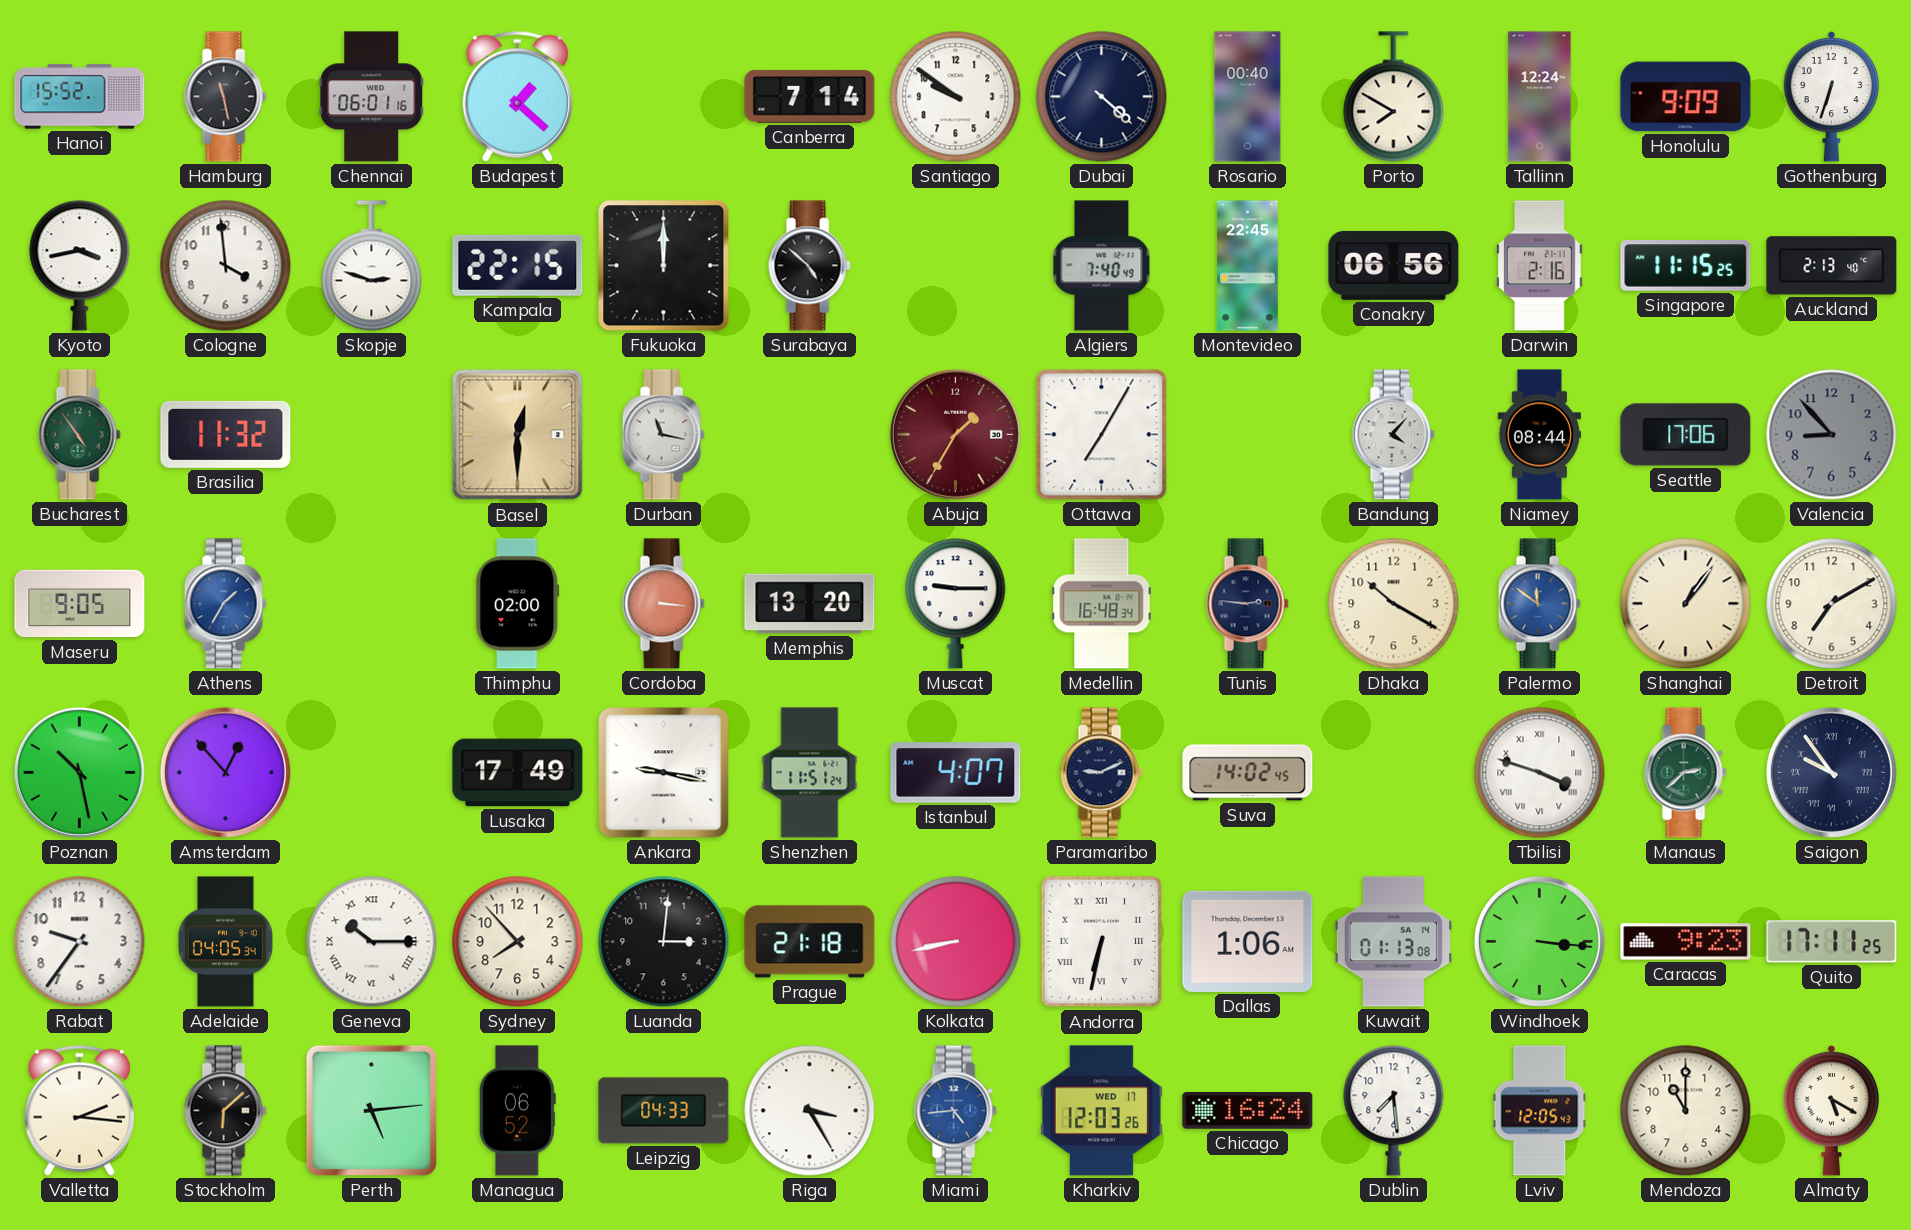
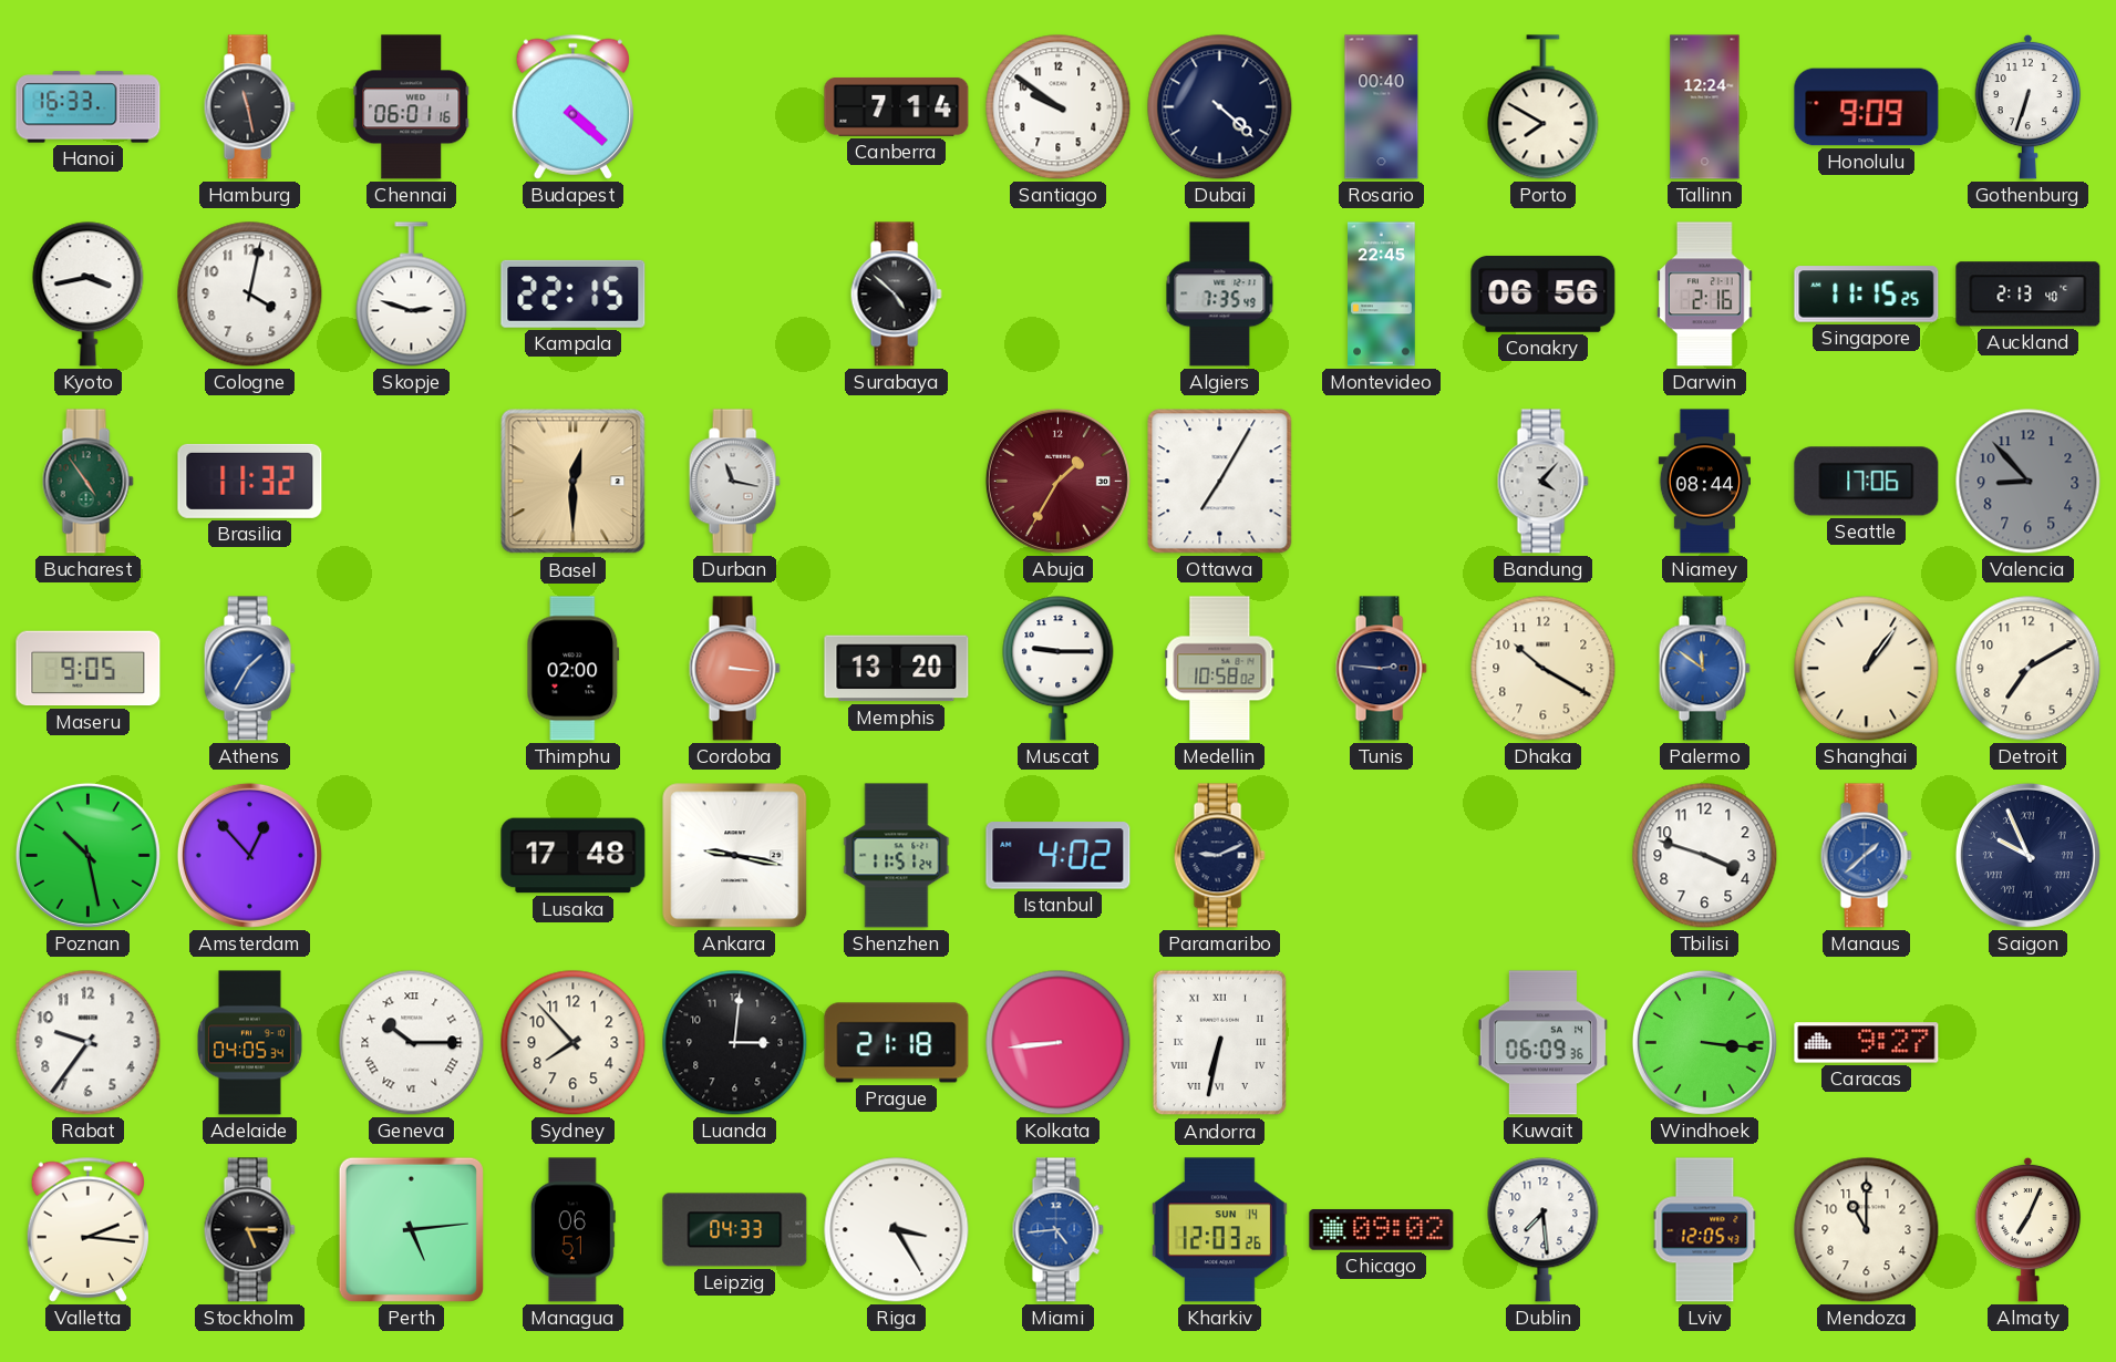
Hanoi: 15:52 -> 16:33
Budapest: 1:22 -> 4:22
Cologne: 3:59 -> 4:02
Fukuoka: 12:00 -> none
Algiers: 7:40 -> 7:35
Medellin: 16:48 -> 10:58
Lusaka: 17:49 -> 17:48
Istanbul: 4:07 -> 4:02
Suva: 14:02 -> none
Tbilisi numerals: Roman -> Arabic
Manaus: 2:38 -> 1:38
Manaus dial: green -> blue
Saigon: 9:54 -> 9:56
Kolkata: 8:43 -> 8:44
Dallas: 1:06 -> none
Kuwait: 01:13 -> 06:09
Caracas: 9:23 -> 9:27
Quito: 17:11 -> none
Stockholm: 6:08 -> 5:15
Managua: 06:52 -> 06:51
Kharkiv date: WED 17 -> SUN 14
Chicago: 16:24 -> 09:02
Almaty: 5:20 -> 7:04
